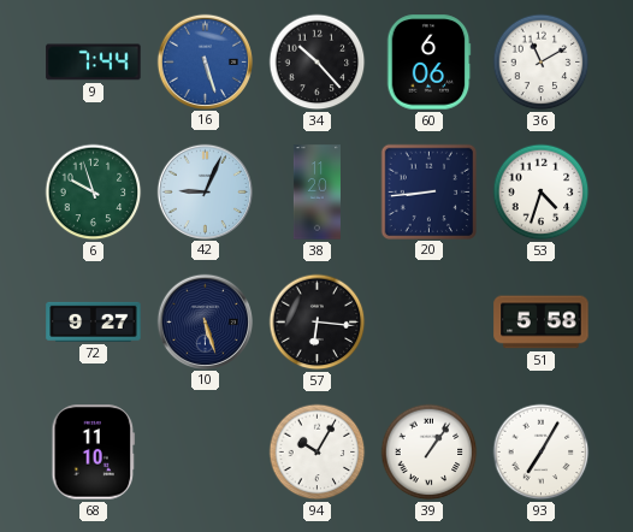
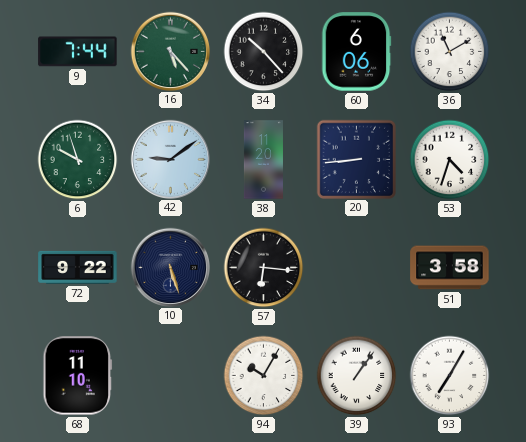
16: 5:27 -> 5:23
16 dial: blue -> green
42: 9:04 -> 9:09
72: 9:27 -> 9:22
51: 5:58 -> 3:58
